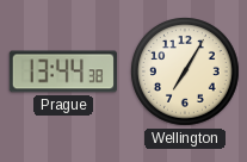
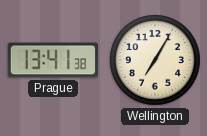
Prague: 13:44 -> 13:41
